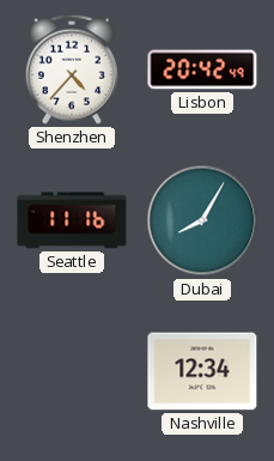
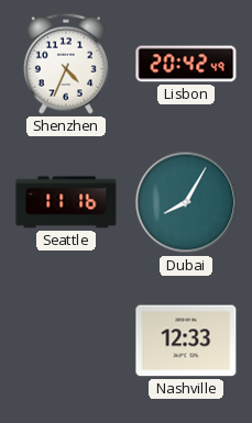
Shenzhen: 4:37 -> 4:34
Nashville: 12:34 -> 12:33
